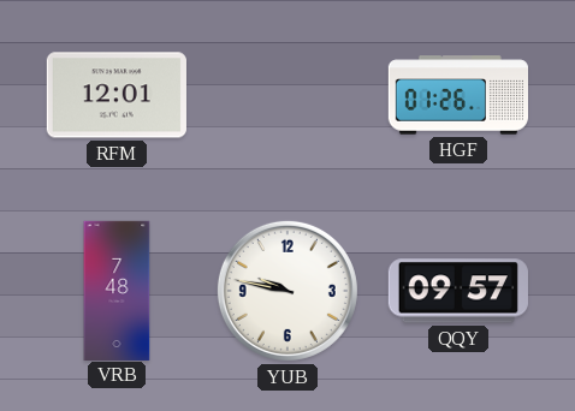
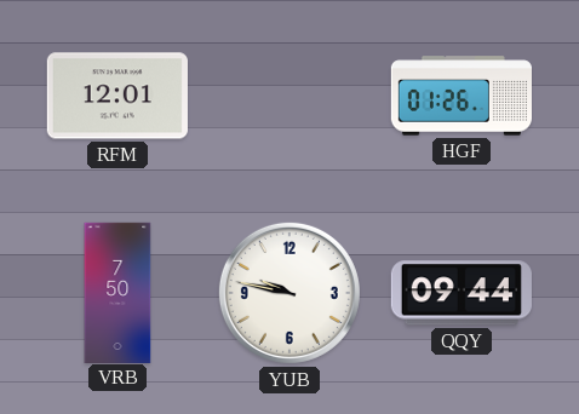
VRB: 7:48 -> 7:50
QQY: 09:57 -> 09:44
